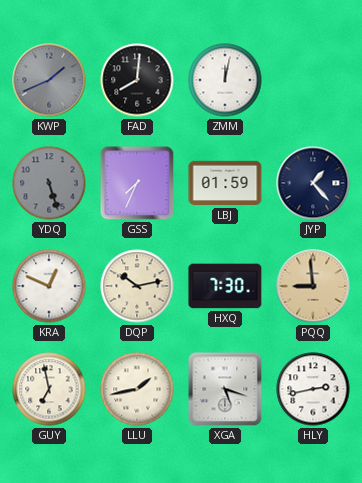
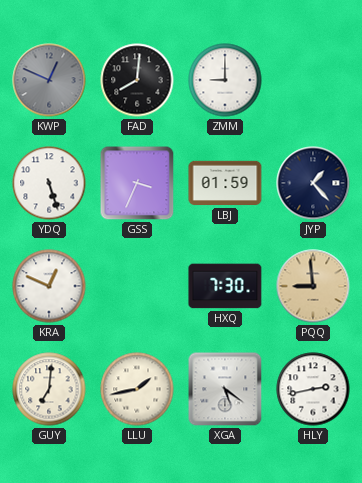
KWP: 1:41 -> 12:49
ZMM: 12:02 -> 9:00
YDQ dial: grey -> white
GSS: 7:34 -> 3:34
DQP: 10:13 -> none
GUY: 6:58 -> 7:01
XGA: 5:18 -> 5:21
